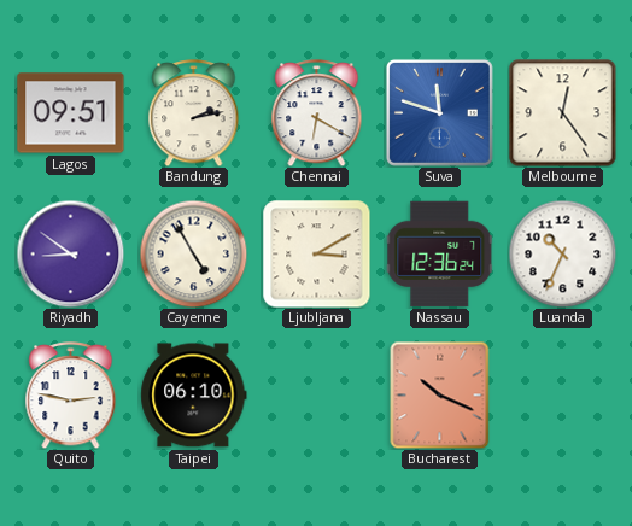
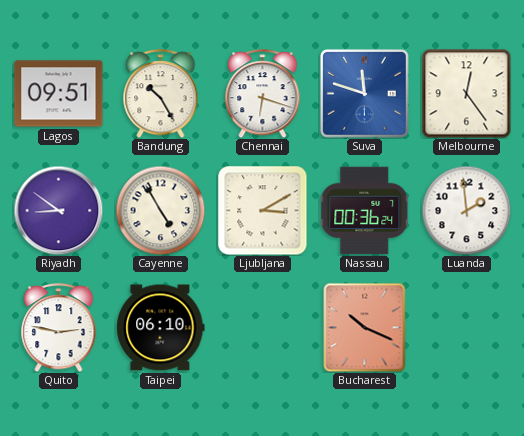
Bandung: 2:13 -> 10:25
Chennai: 6:20 -> 6:18
Nassau: 12:36 -> 00:36
Luanda: 10:34 -> 1:59
